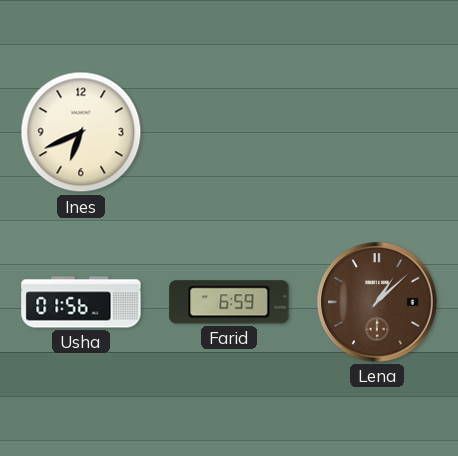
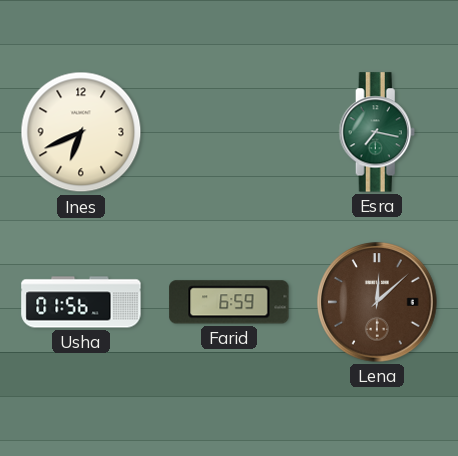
Esra: none -> 7:17
Lena: 1:08 -> 12:08
